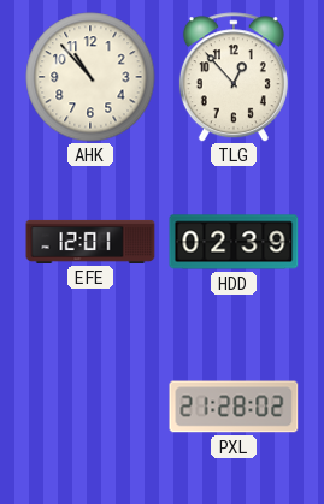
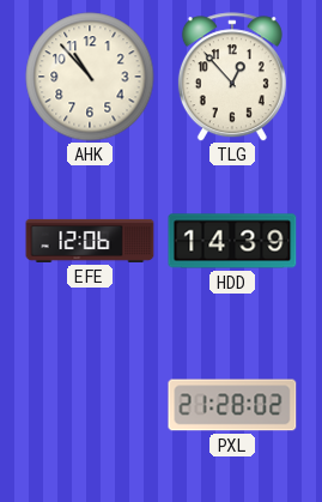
EFE: 12:01 -> 12:06
HDD: 02:39 -> 14:39
